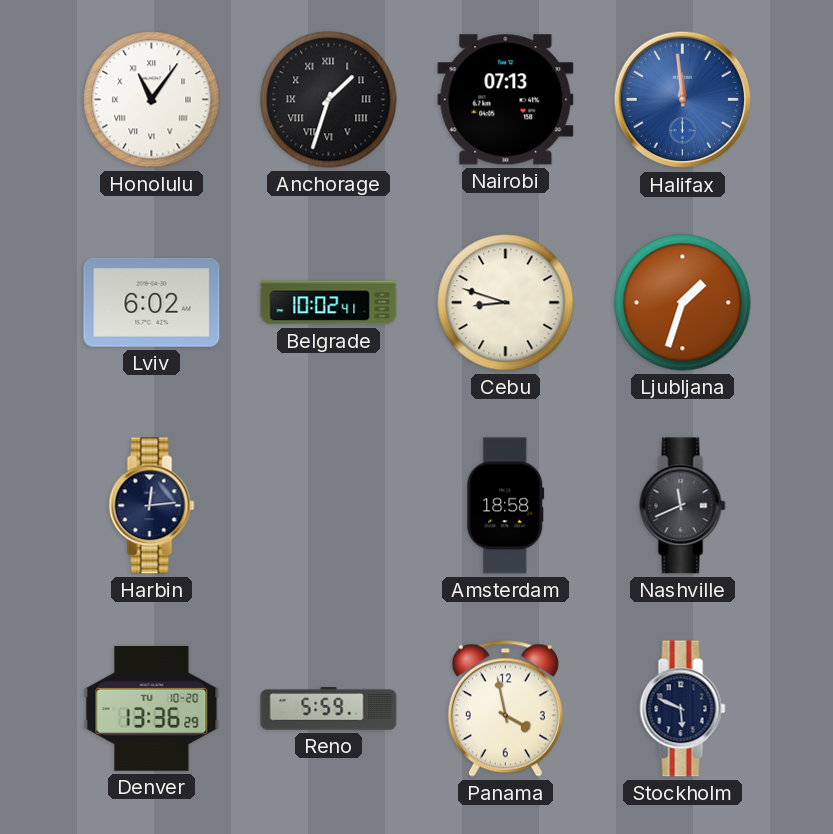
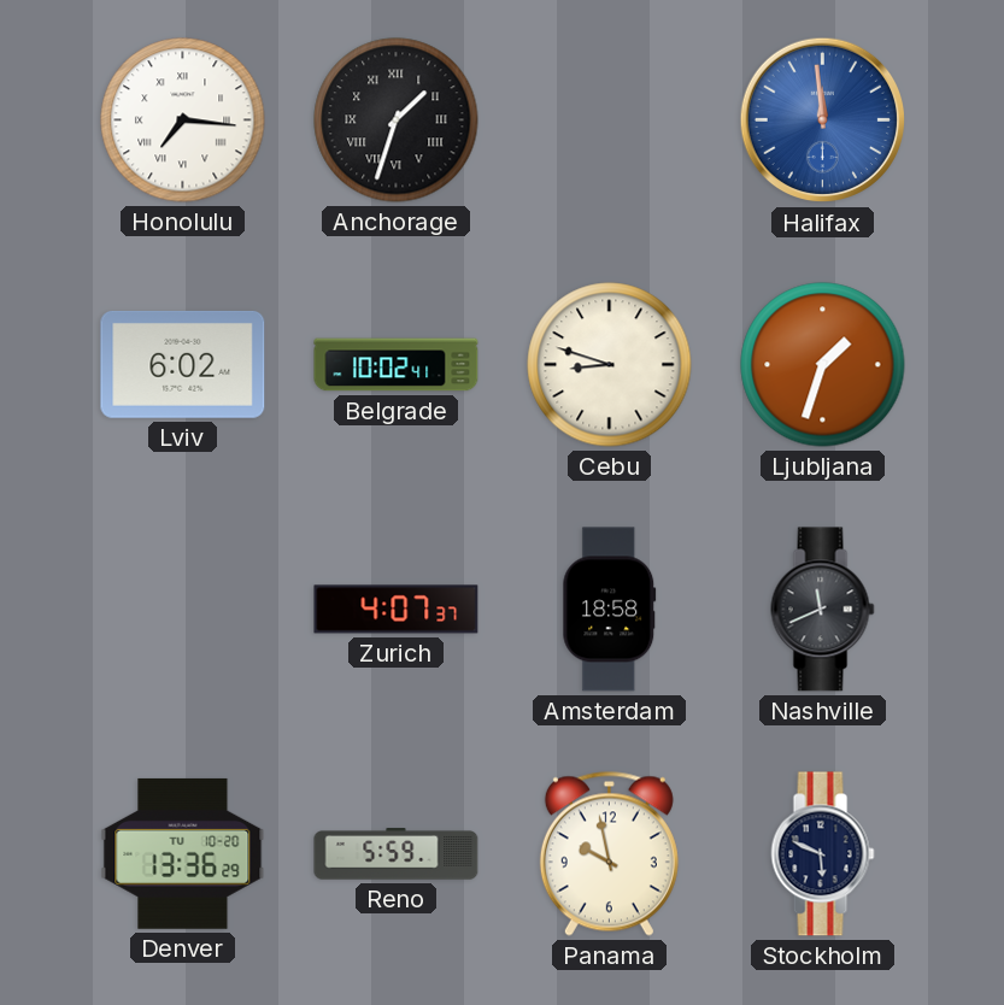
Honolulu: 11:06 -> 7:16
Nairobi: 07:13 -> none
Harbin: 12:14 -> none
Zurich: none -> 4:07
Panama: 3:58 -> 9:58
